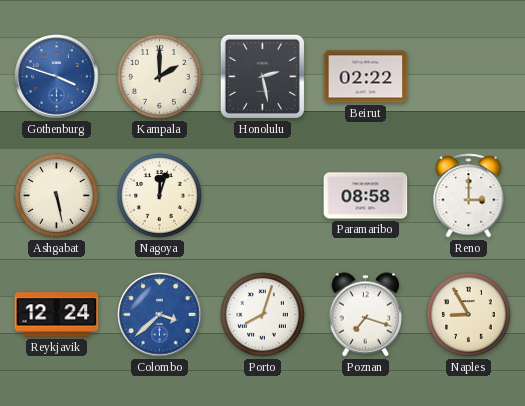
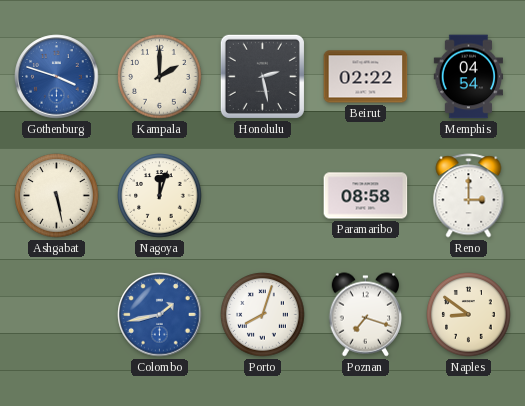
Memphis: none -> 04:54
Reykjavik: 12:24 -> none
Colombo: 3:38 -> 1:43
Naples: 8:55 -> 8:51
